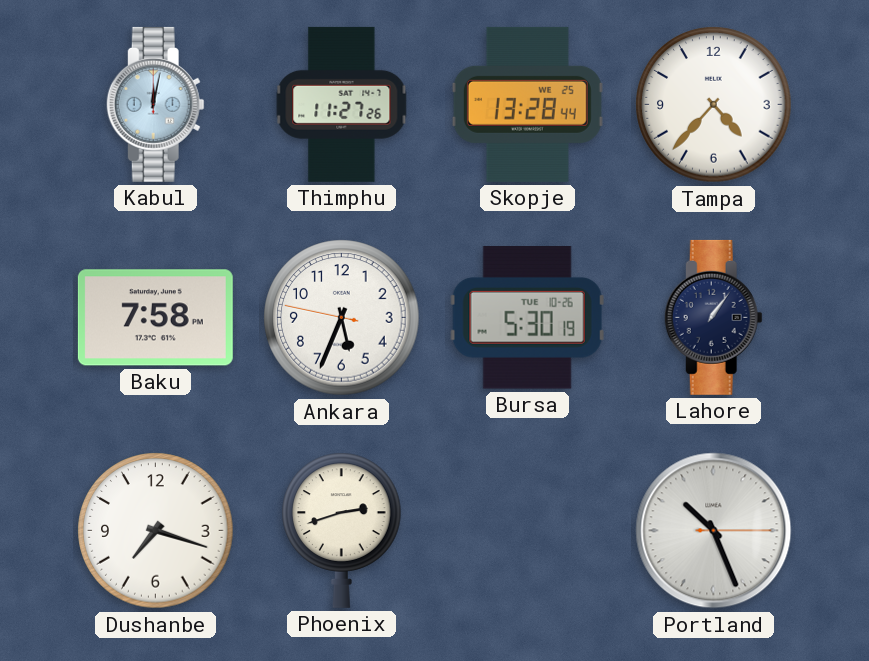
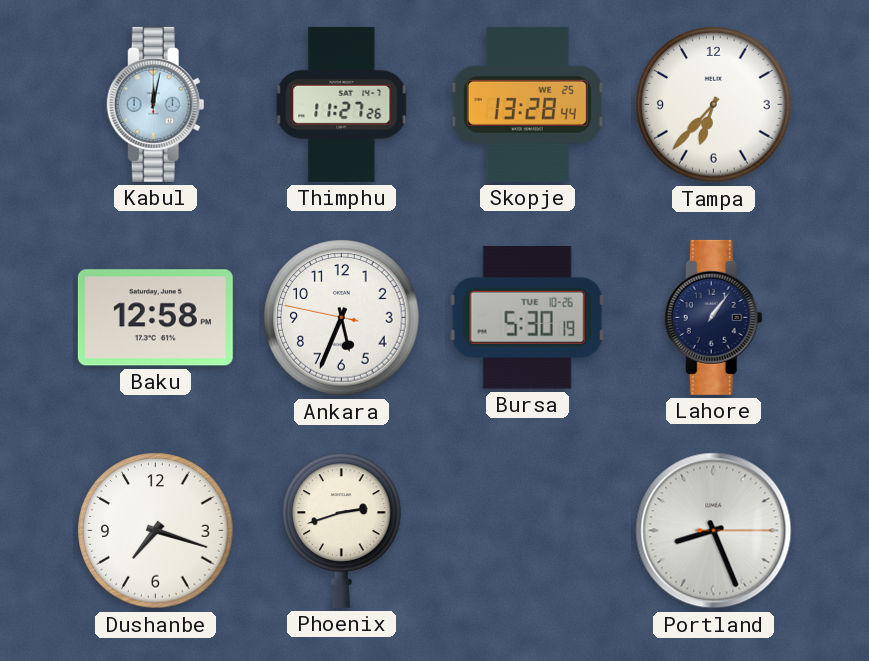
Tampa: 4:37 -> 6:37
Baku: 7:58 -> 12:58
Portland: 10:26 -> 8:26
